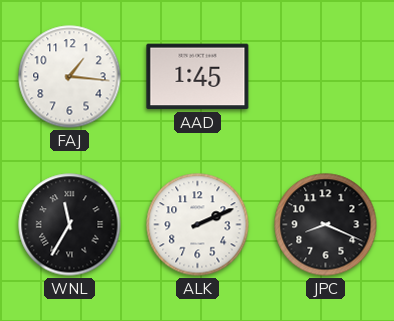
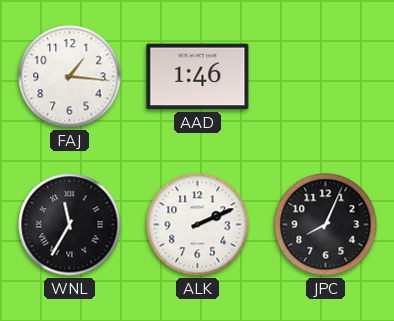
AAD: 1:45 -> 1:46
JPC: 8:19 -> 8:04
